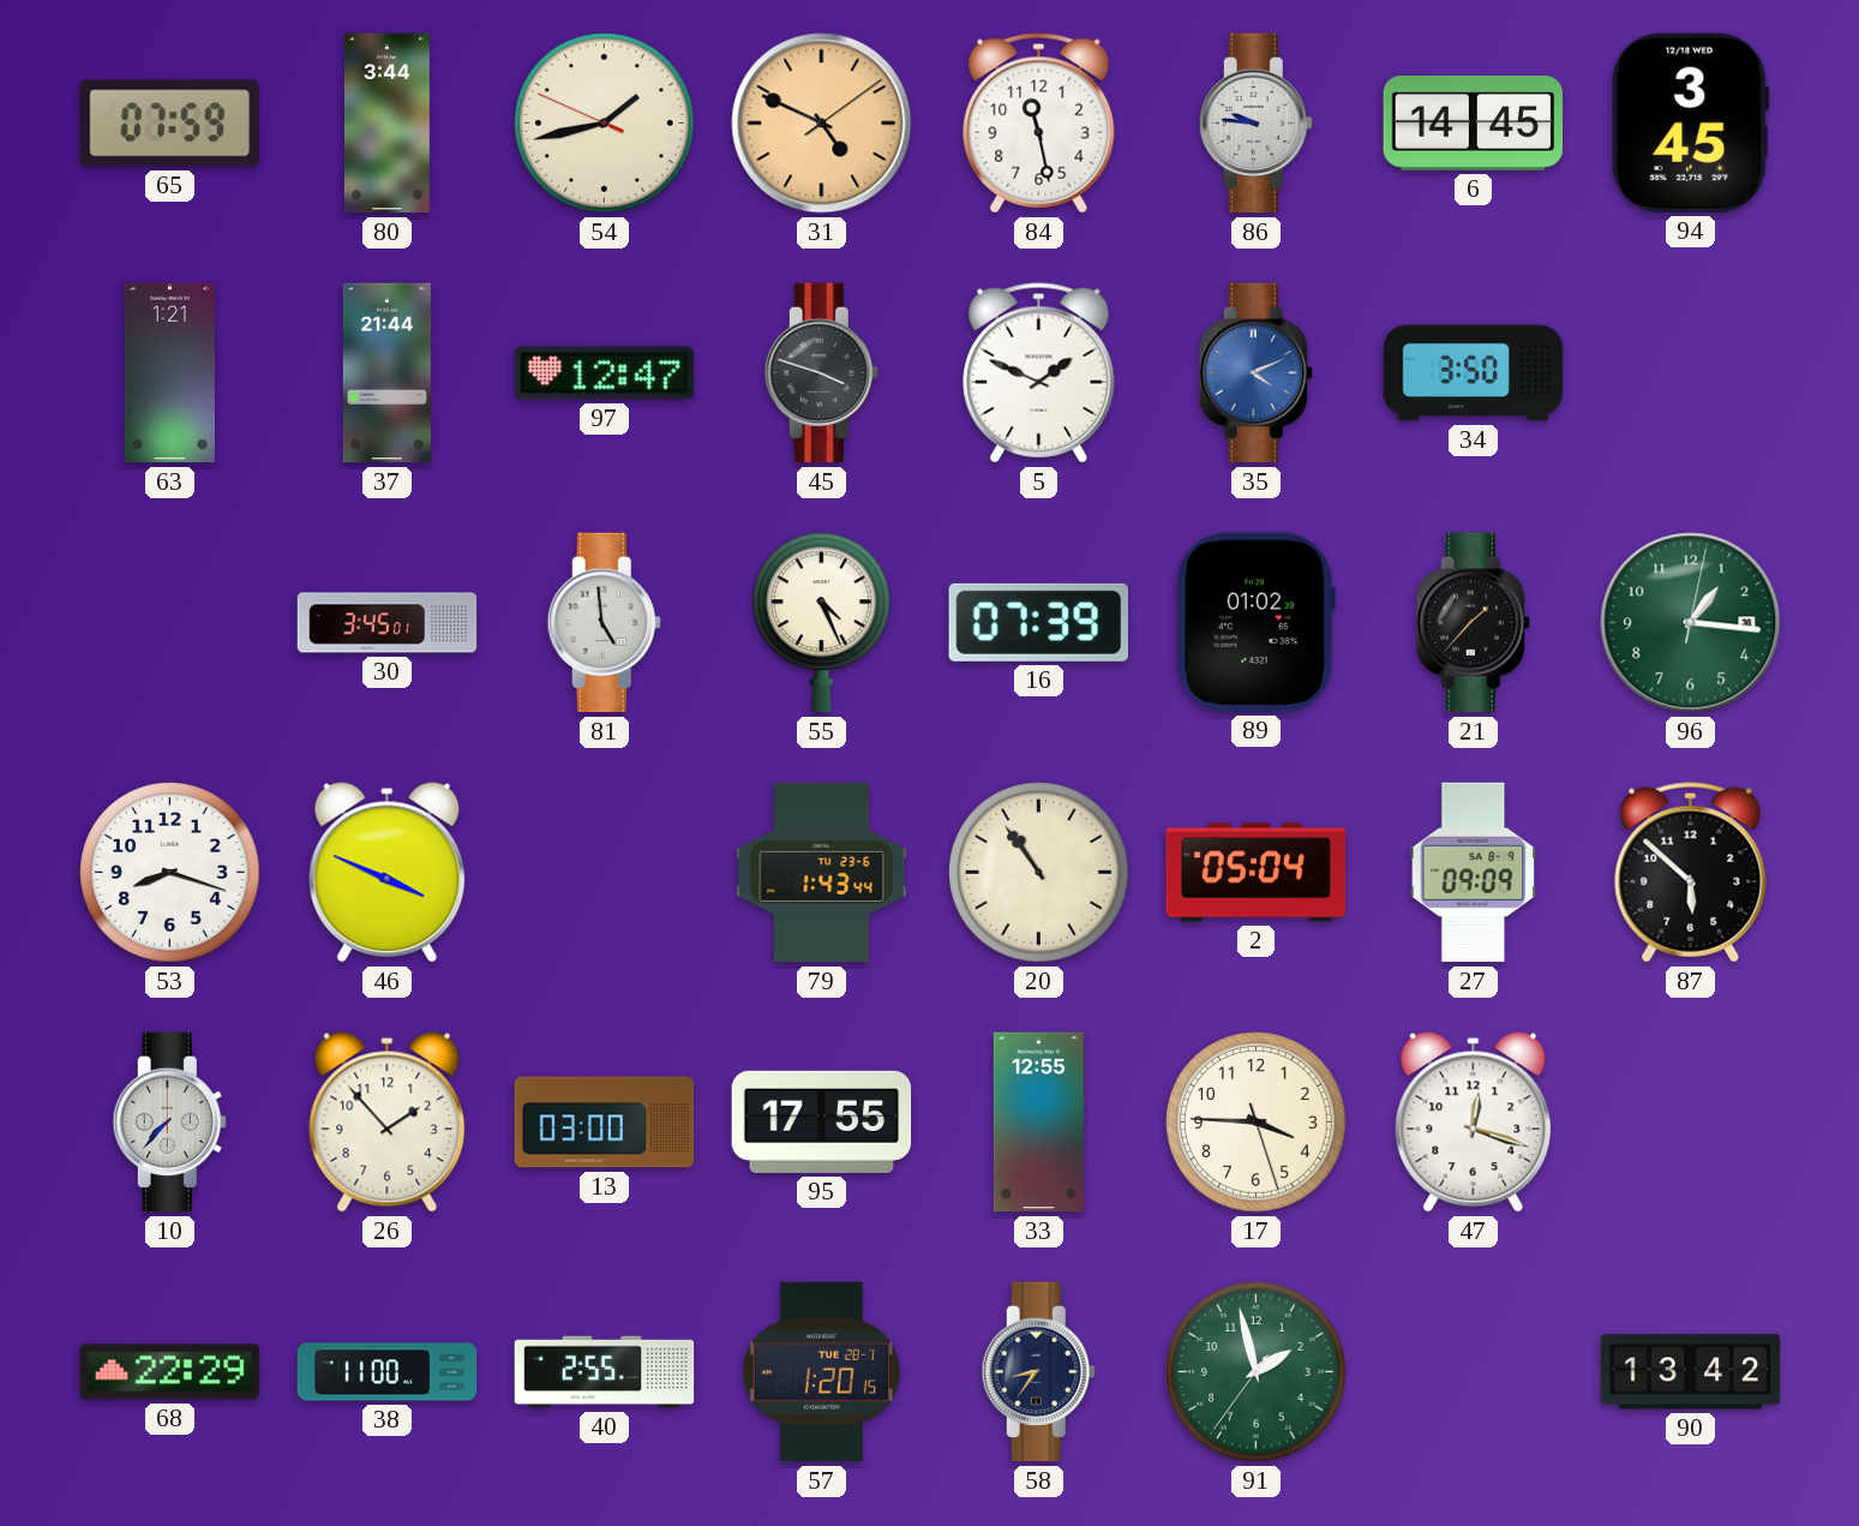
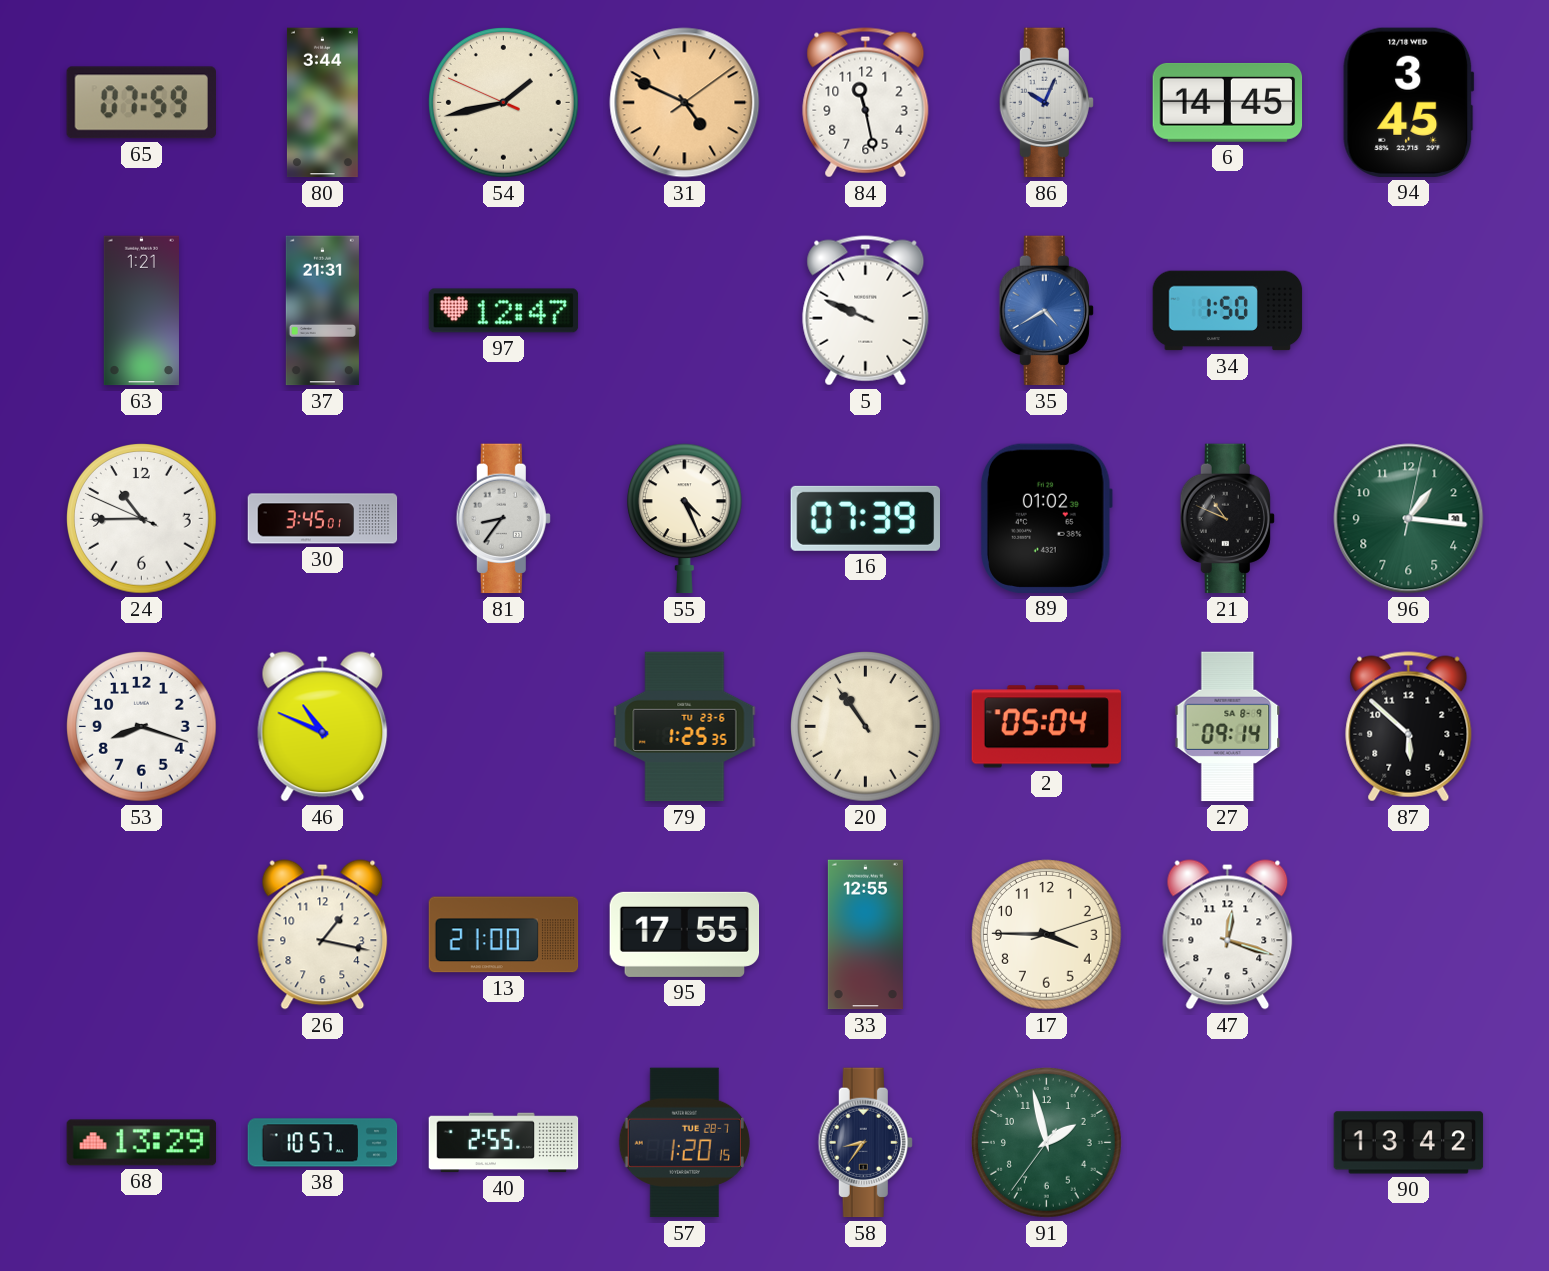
86: 9:46 -> 10:04
37: 21:44 -> 21:31
45: 3:48 -> none
5: 1:49 -> 9:49
35: 4:11 -> 4:40
34: 3:50 -> 1:50
24: none -> 10:44
81: 4:59 -> 8:36
21: 1:37 -> 10:49
46: 3:49 -> 10:49
79: 1:43 -> 1:25
27: 09:09 -> 09:14
10: 7:37 -> none
26: 1:53 -> 1:17
13: 03:00 -> 21:00
17: 3:45:27 -> 3:45:12
68: 22:29 -> 13:29
38: 11:00 -> 10:57
